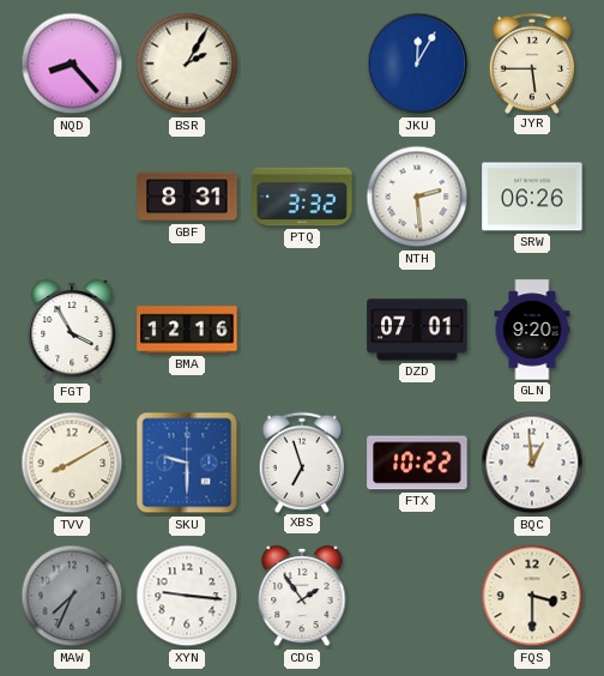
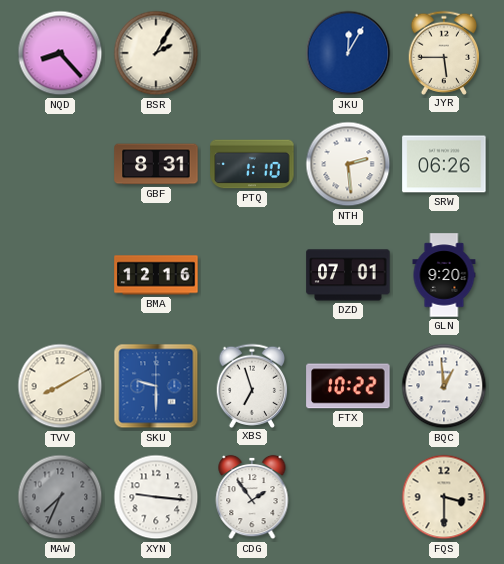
PTQ: 3:32 -> 1:10
FGT: 3:55 -> none
